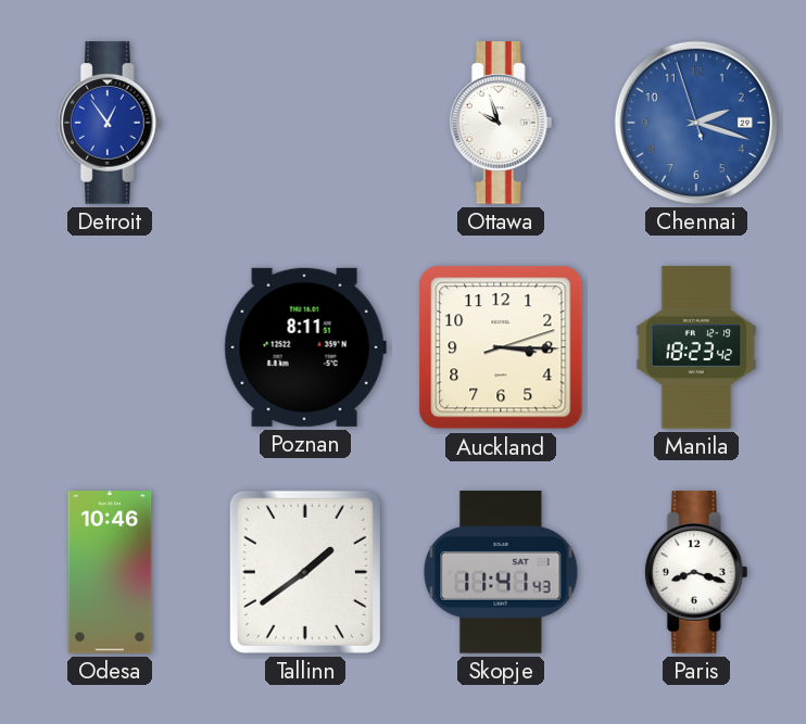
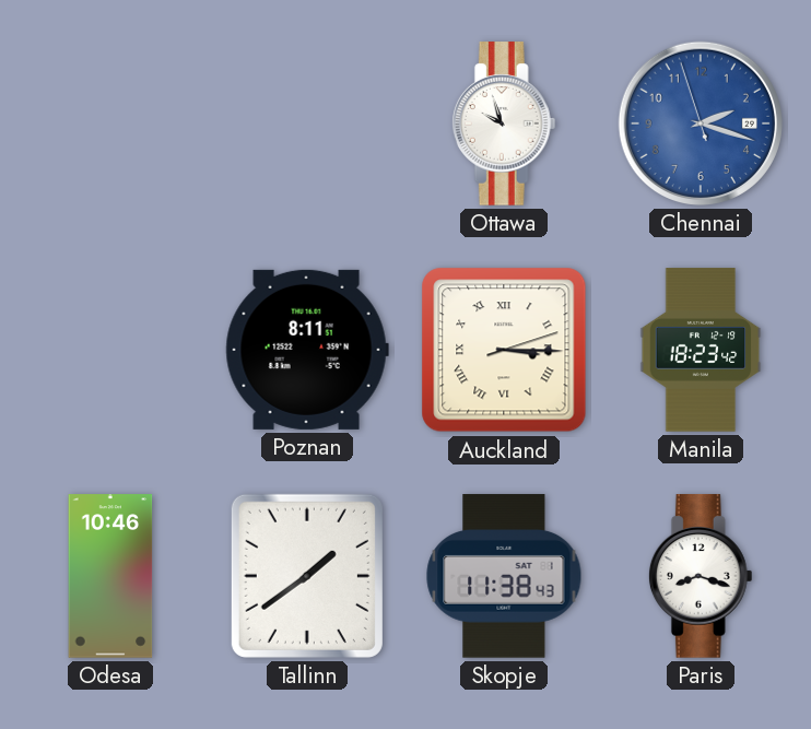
Detroit: 12:54 -> none
Auckland numerals: Arabic -> Roman
Skopje: 11:41 -> 11:38
